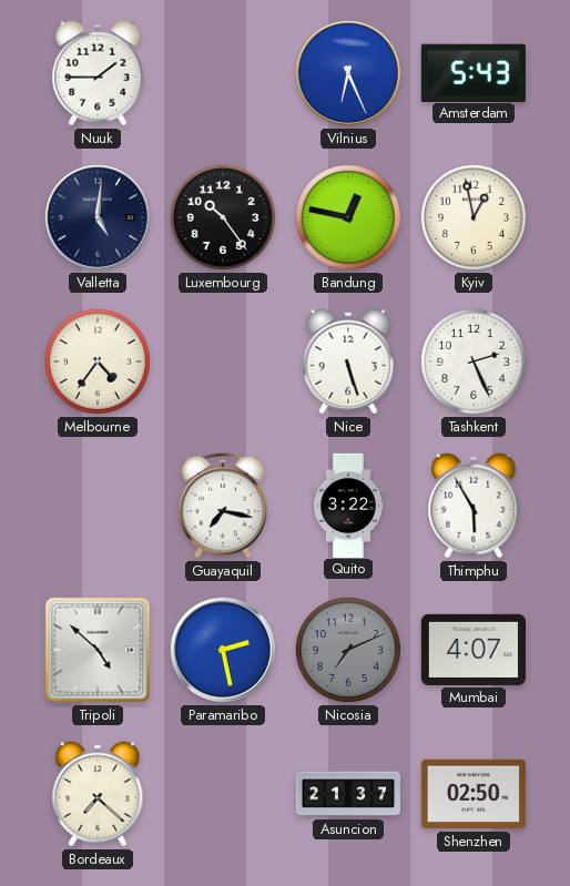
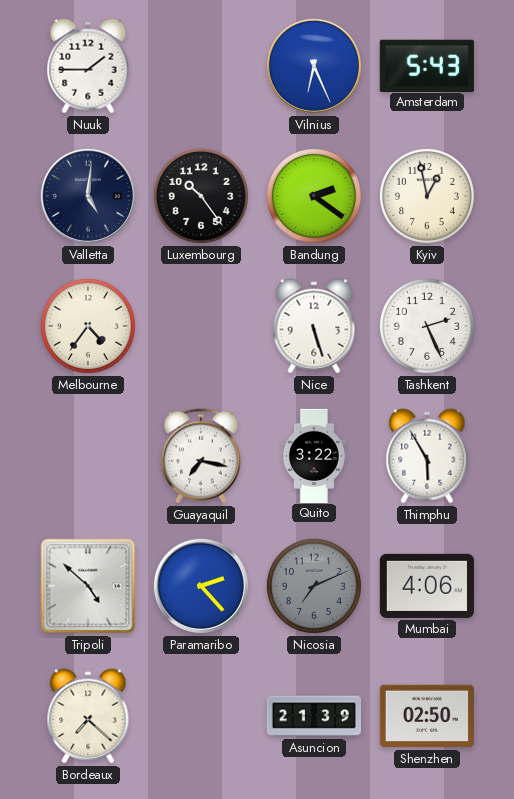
Bandung: 12:47 -> 2:21
Paramaribo: 2:28 -> 2:23
Mumbai: 4:07 -> 4:06
Asuncion: 21:37 -> 21:39
